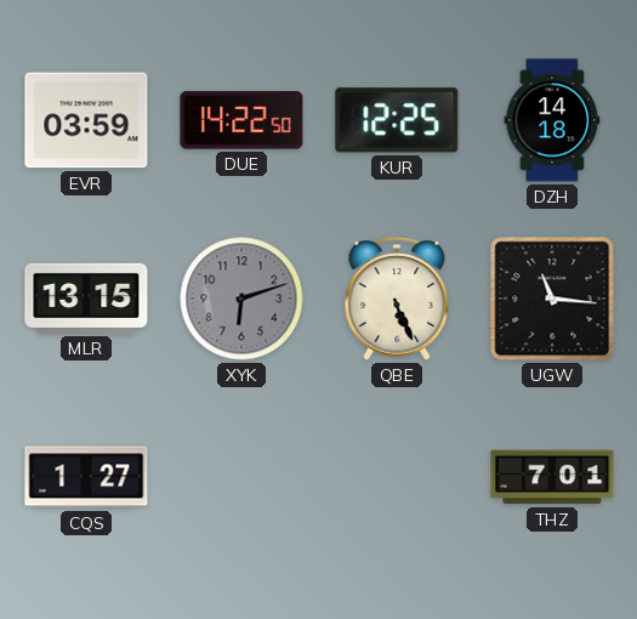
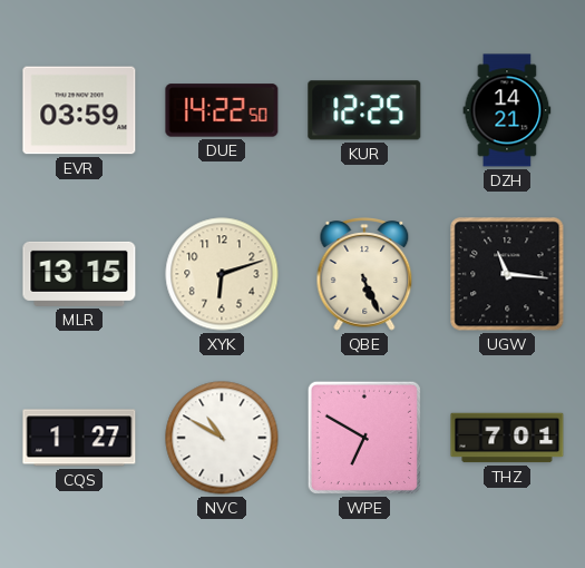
DZH: 14:18 -> 14:21
XYK dial: grey -> cream
NVC: none -> 10:50
WPE: none -> 6:50
